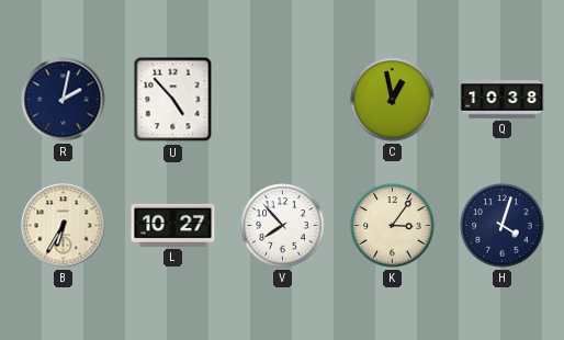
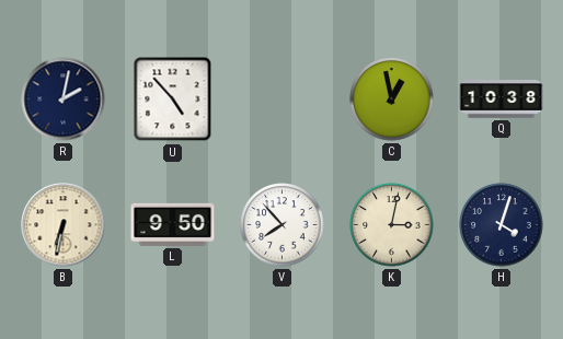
B: 6:35 -> 6:32
L: 10:27 -> 9:50
K: 3:06 -> 3:02
